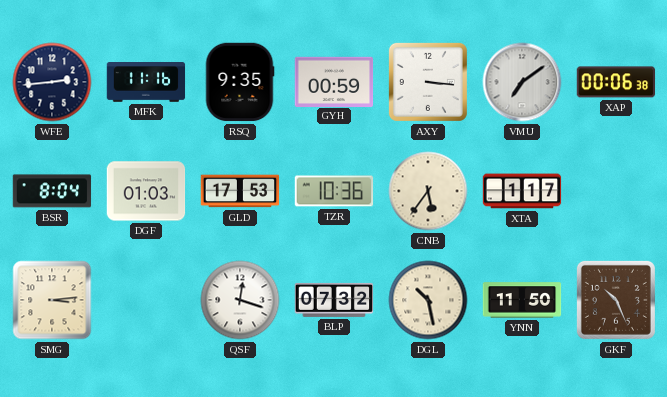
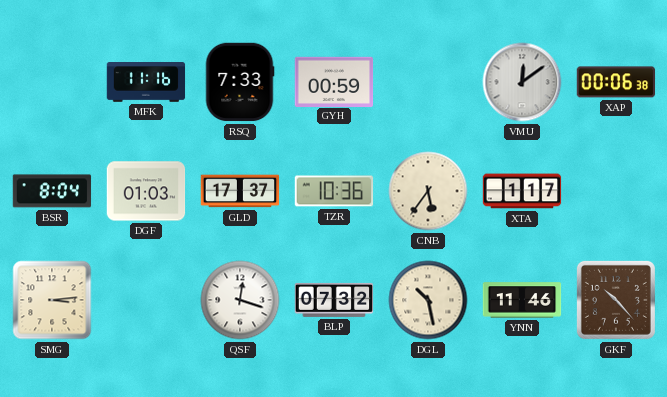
WFE: 2:44 -> none
RSQ: 9:35 -> 7:33
AXY: 3:16 -> none
VMU: 7:09 -> 12:09
GLD: 17:53 -> 17:37
YNN: 11:50 -> 11:46
GKF: 10:26 -> 10:23
